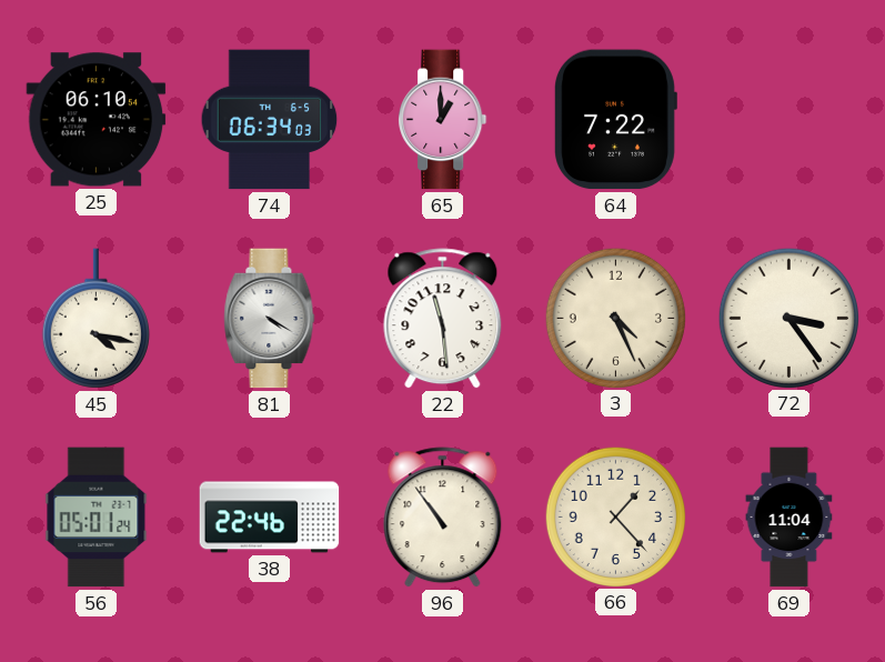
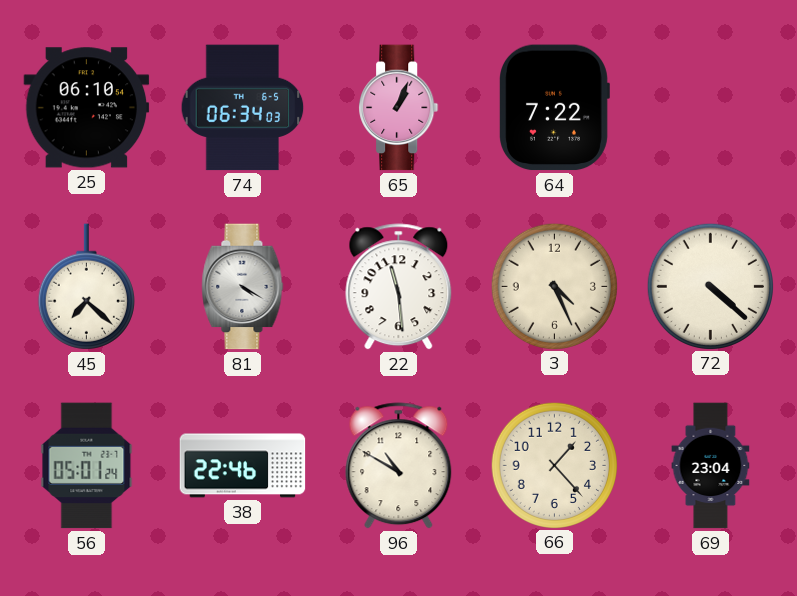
65: 1:00 -> 1:04
45: 4:17 -> 7:22
72: 3:24 -> 4:22
96: 10:54 -> 10:50
69: 11:04 -> 23:04
